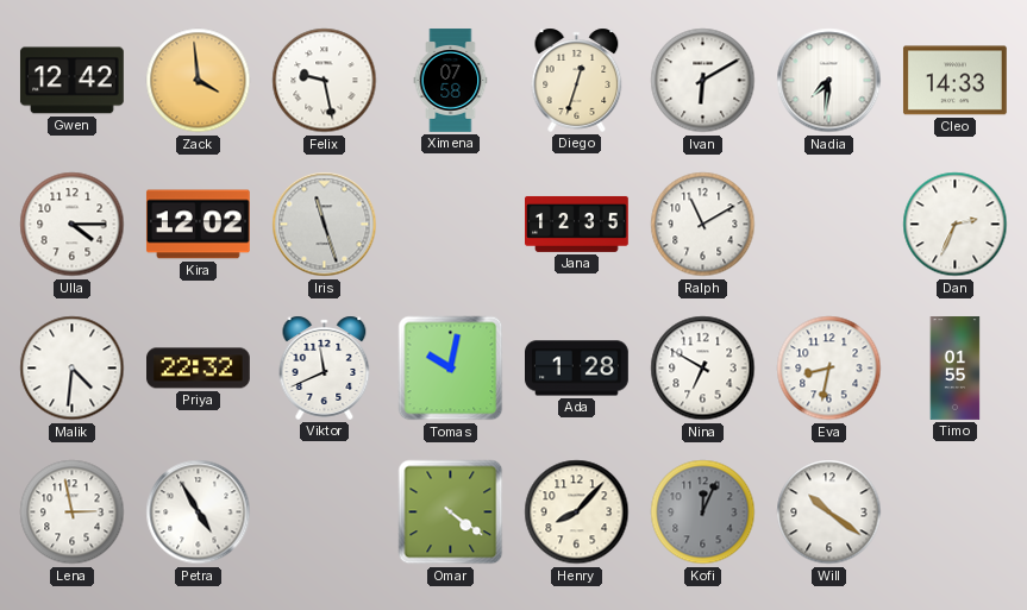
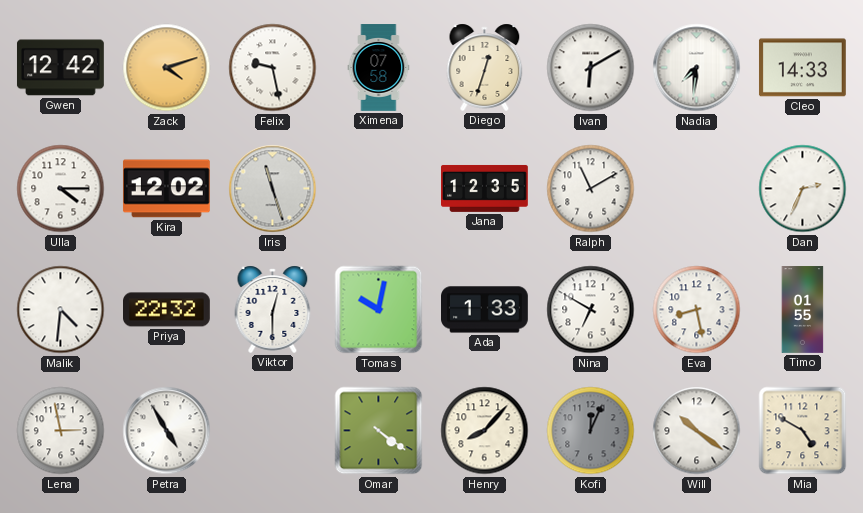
Zack: 3:59 -> 4:12
Viktor: 11:41 -> 12:30
Ada: 1:28 -> 1:33
Eva: 8:32 -> 8:28
Mia: none -> 4:50
